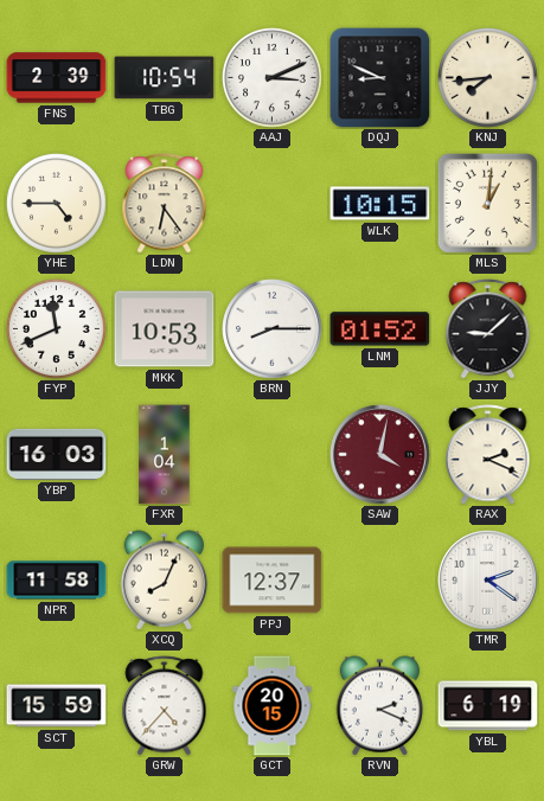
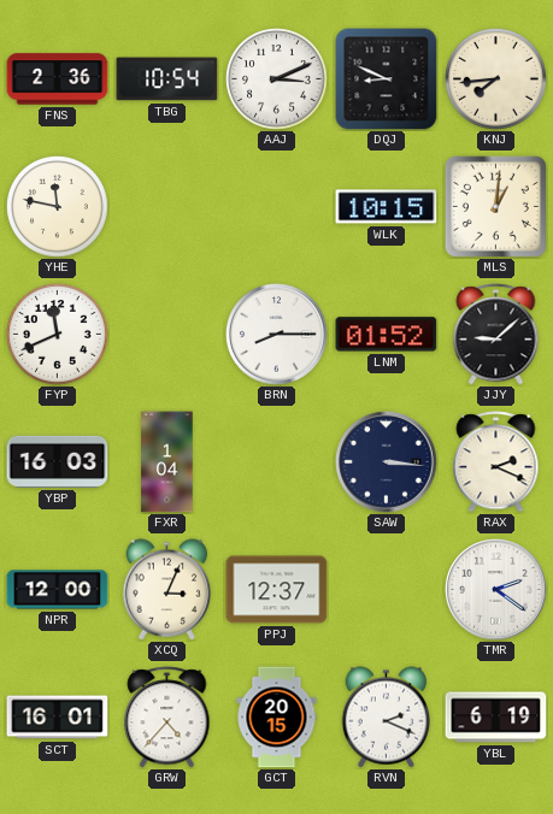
FNS: 2:39 -> 2:36
YHE: 4:45 -> 11:47
LDN: 6:24 -> none
MKK: 10:53 -> none
SAW: 4:02 -> 3:16
SAW dial: burgundy -> navy
NPR: 11:58 -> 12:00
XCQ: 8:04 -> 3:04
SCT: 15:59 -> 16:01
